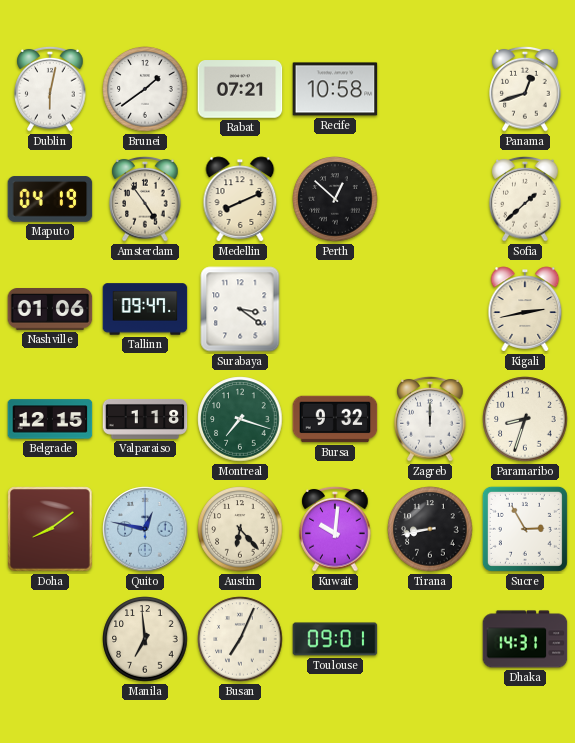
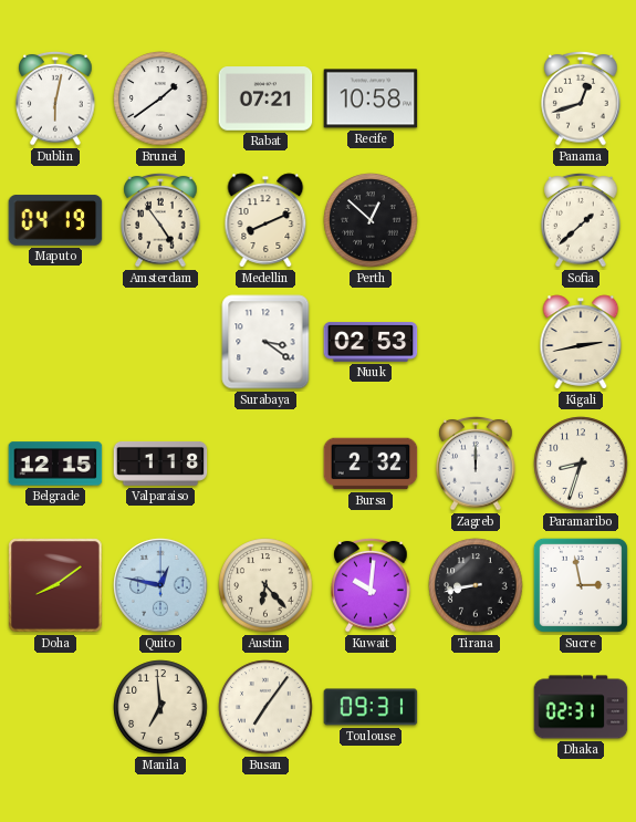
Nashville: 01:06 -> none
Tallinn: 09:47 -> none
Nuuk: none -> 02:53
Montreal: 7:18 -> none
Bursa: 9:32 -> 2:32
Sucre: 2:55 -> 2:58
Busan: 7:04 -> 7:06
Toulouse: 09:01 -> 09:31
Dhaka: 14:31 -> 02:31
